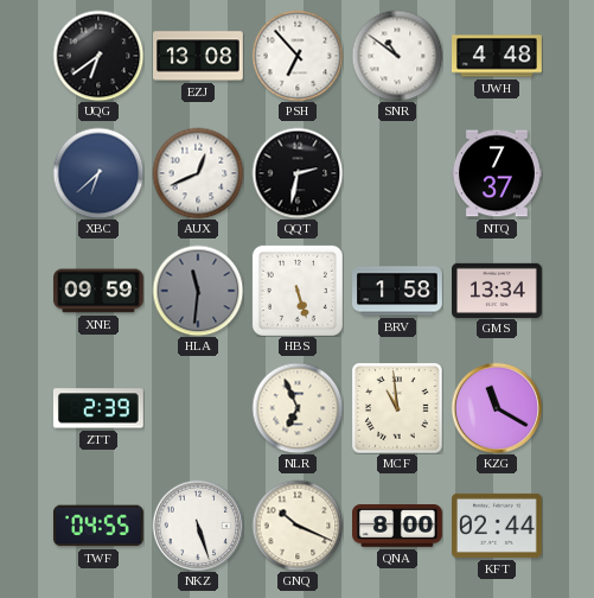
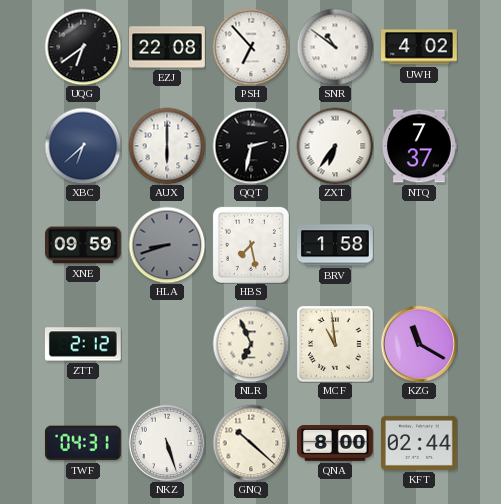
EZJ: 13:08 -> 22:08
UWH: 4:48 -> 4:02
AUX: 12:41 -> 6:00
ZXT: none -> 6:36
HLA: 11:31 -> 8:42
HBS: 5:27 -> 7:28
GMS: 13:34 -> none
ZTT: 2:39 -> 2:12
TWF: 04:55 -> 04:31
GNQ: 10:19 -> 10:22
